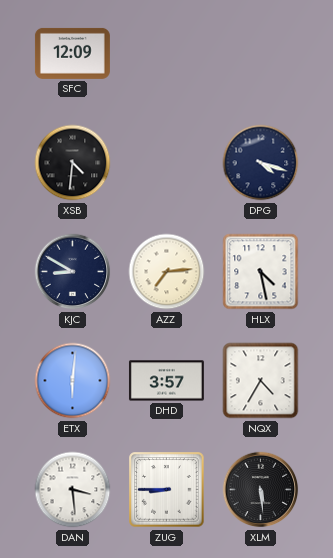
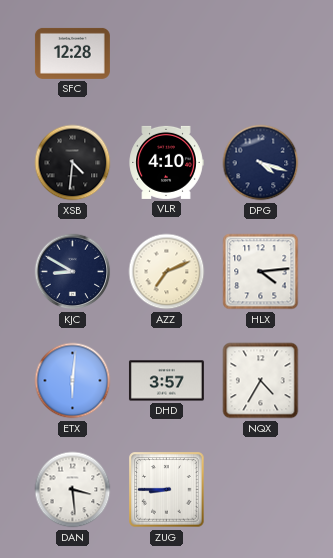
SFC: 12:09 -> 12:28
VLR: none -> 4:10
AZZ: 7:14 -> 7:11
HLX: 4:28 -> 4:14
XLM: 5:29 -> none
